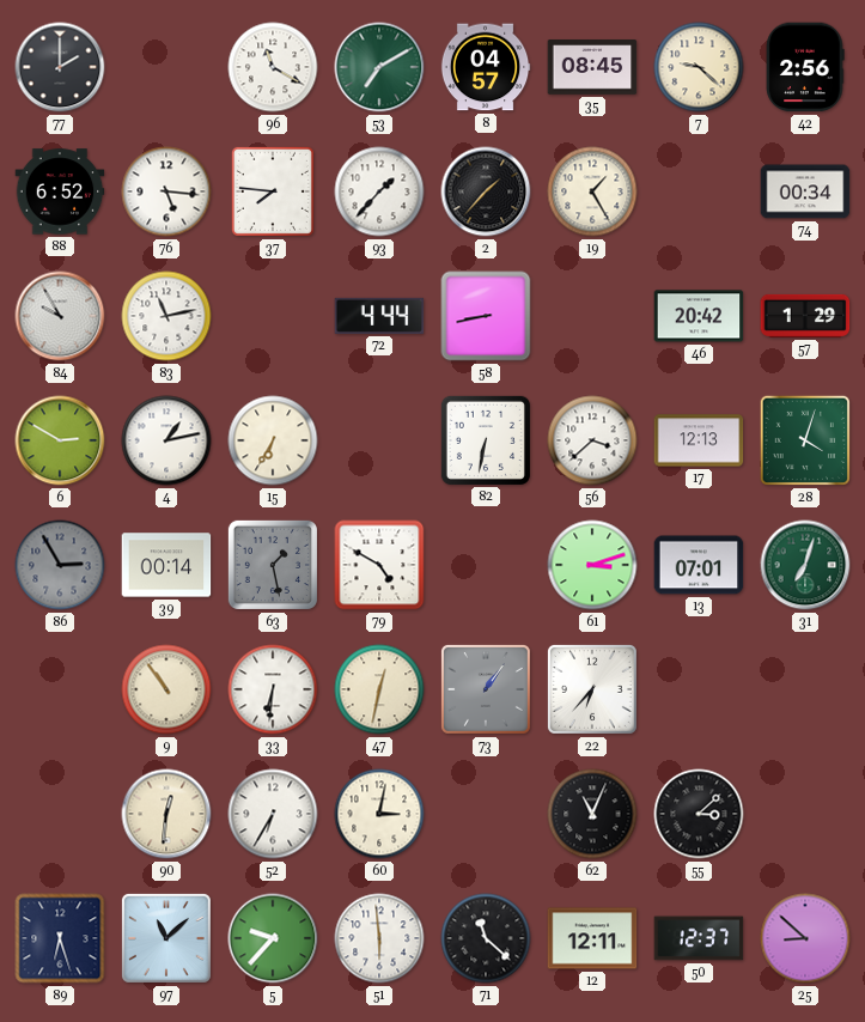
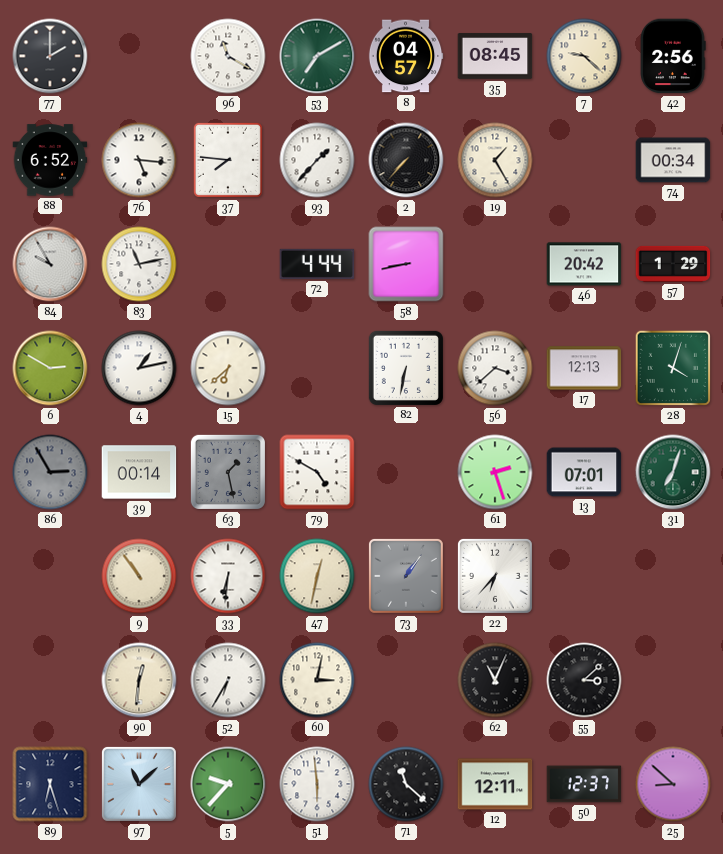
2: 1:37 -> 7:37
15: 6:35 -> 6:38
61: 3:12 -> 2:27
